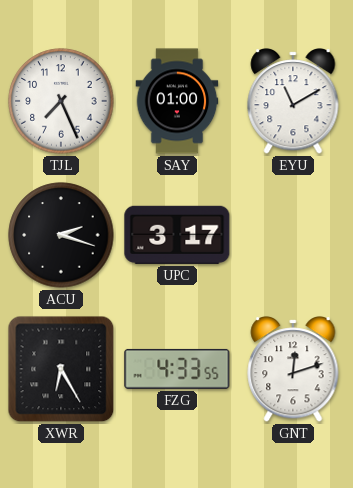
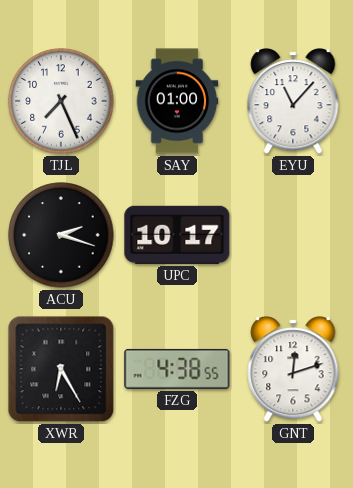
EYU: 11:10 -> 11:07
UPC: 3:17 -> 10:17
FZG: 4:33 -> 4:38
